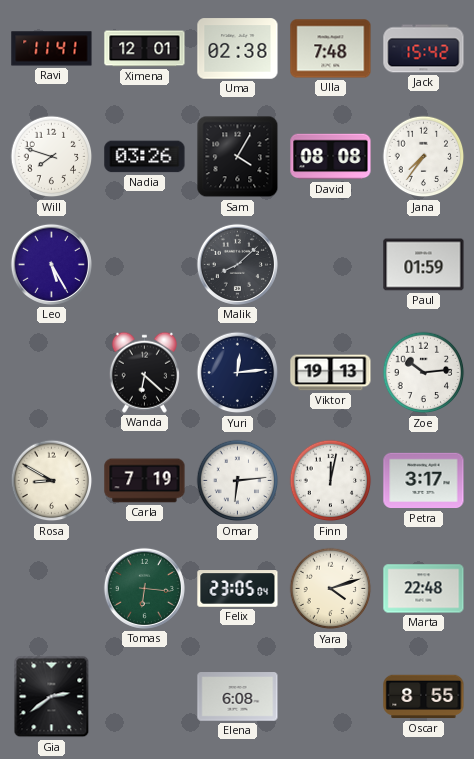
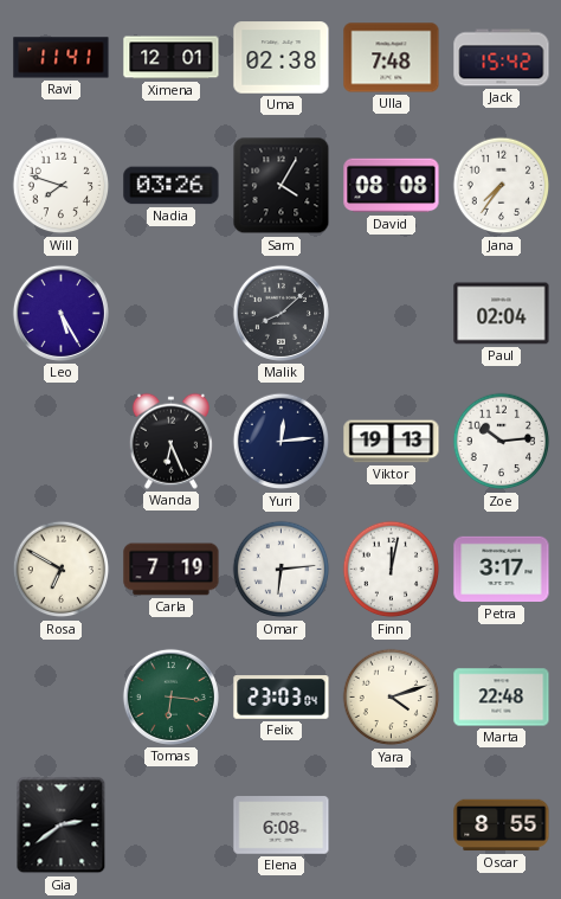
Paul: 01:59 -> 02:04
Wanda: 6:22 -> 6:26
Rosa: 8:50 -> 6:50
Felix: 23:05 -> 23:03
